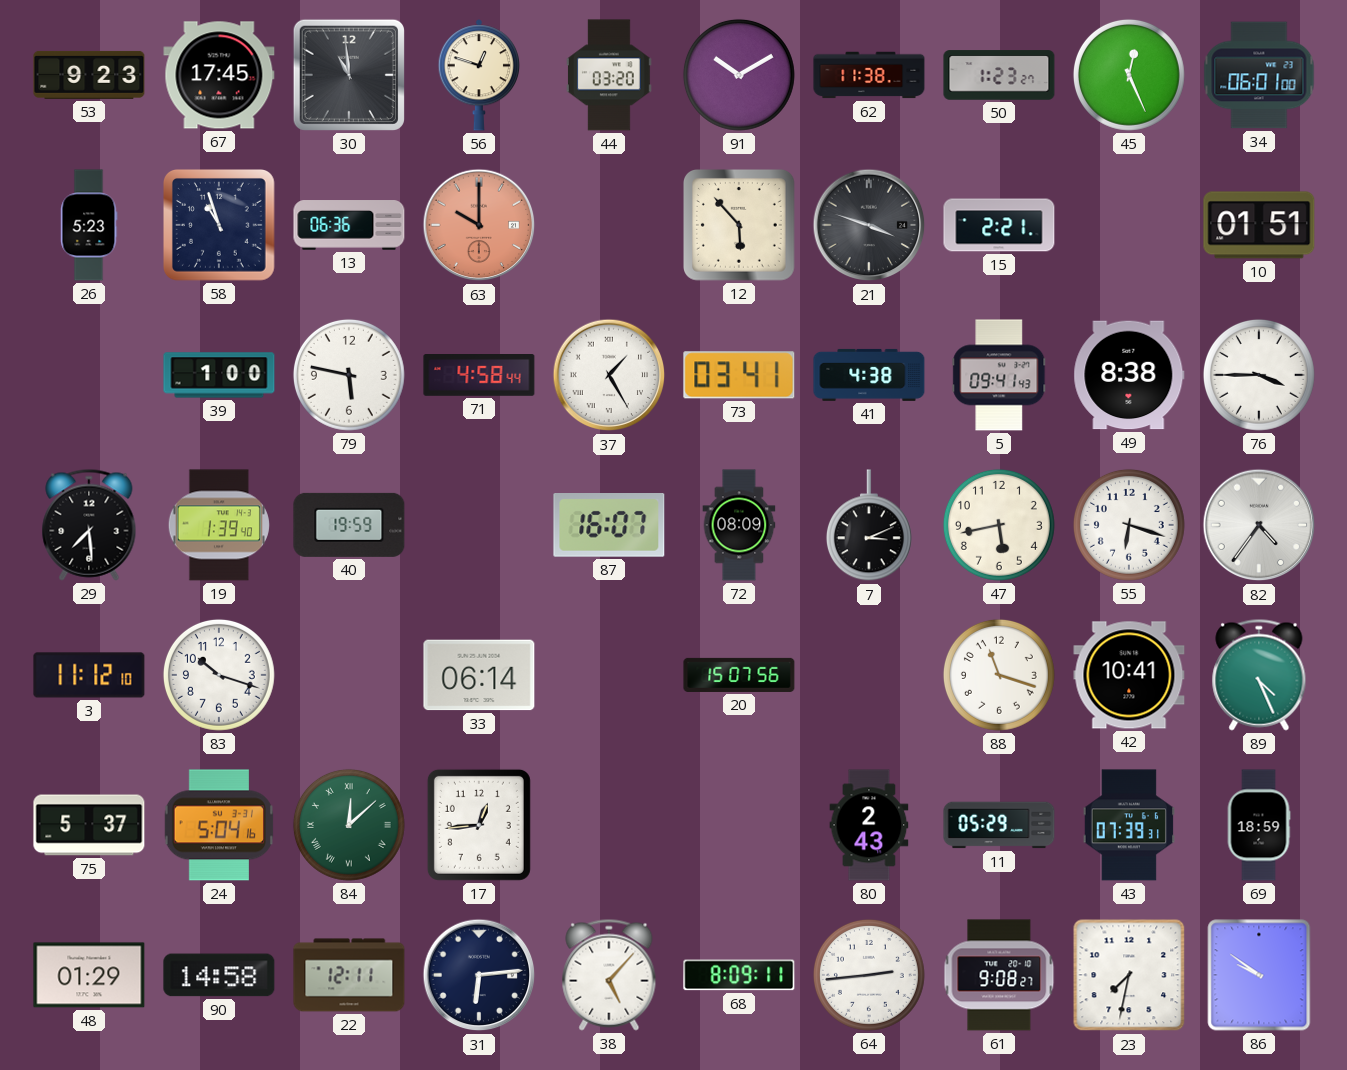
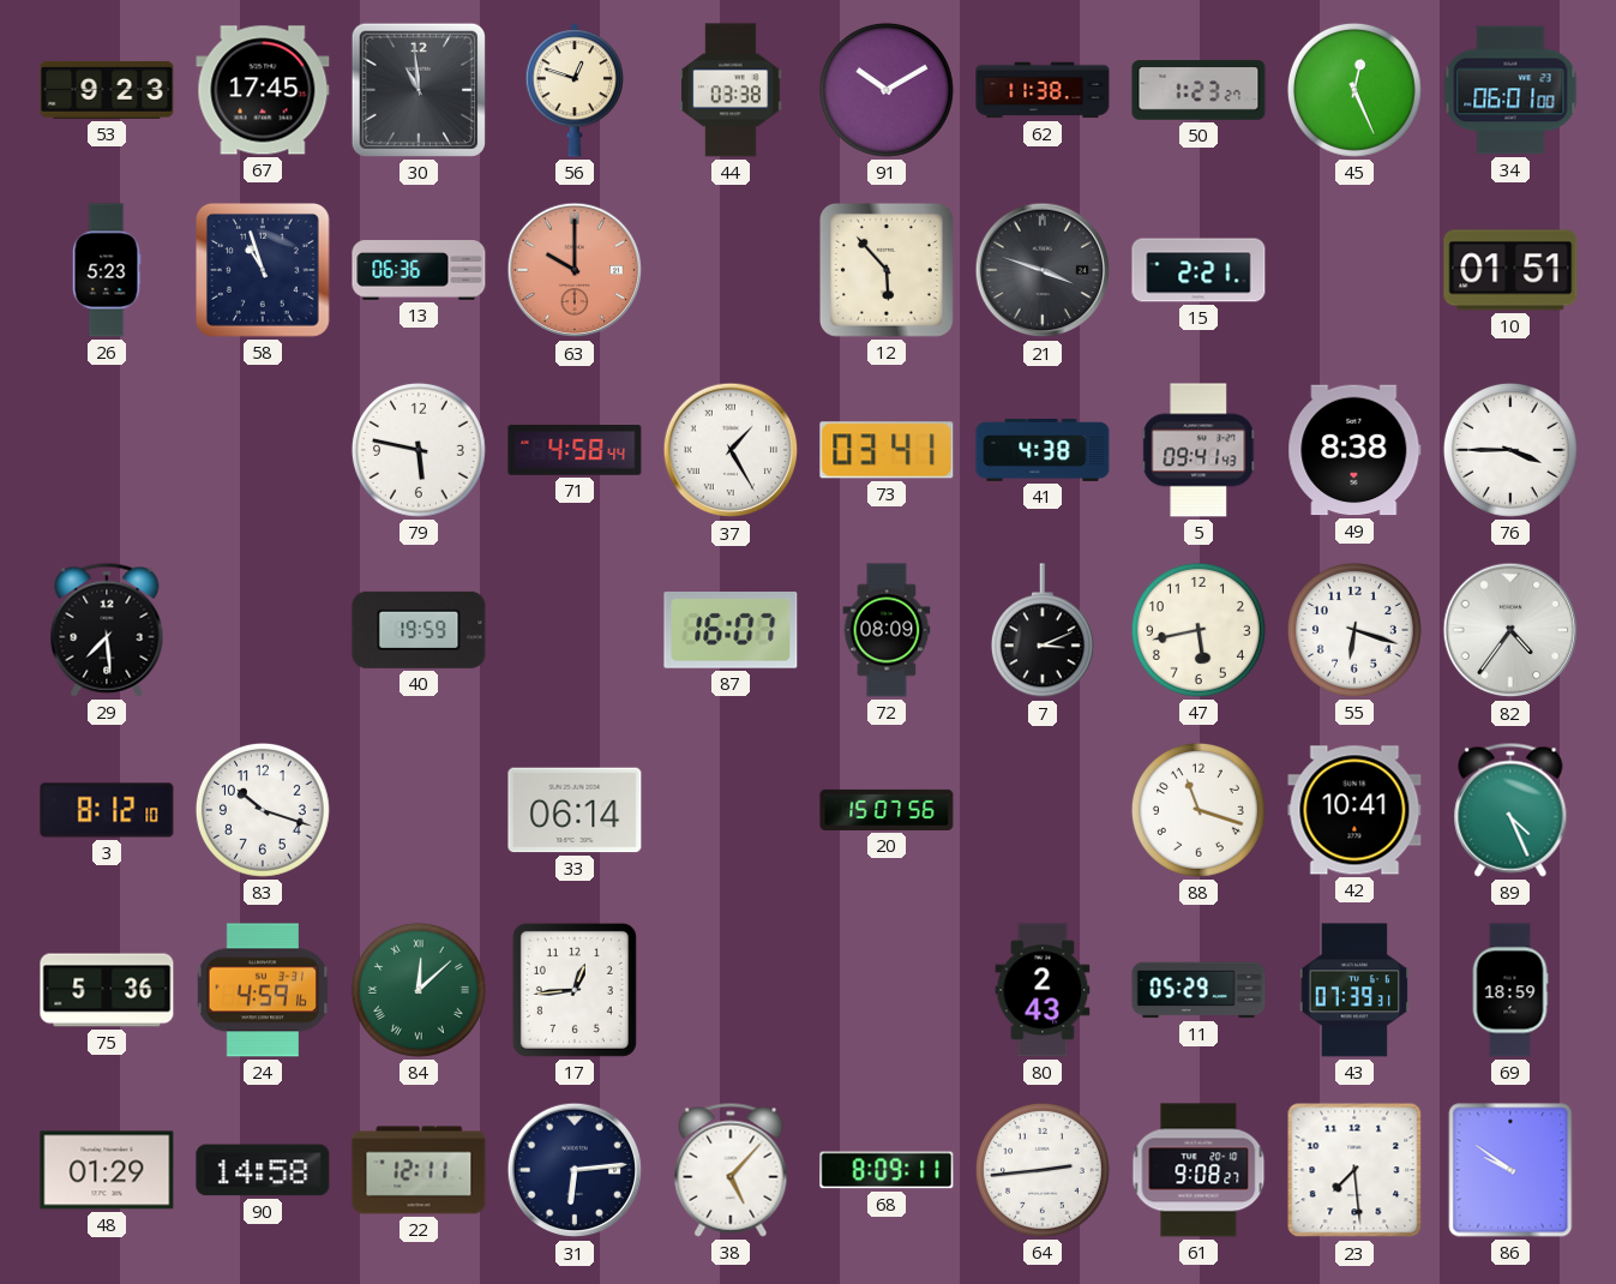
44: 03:20 -> 03:38
39: 1:00 -> none
19: 1:39 -> none
3: 11:12 -> 8:12
75: 5:37 -> 5:36
24: 5:04 -> 4:59
23: 7:32 -> 7:29
